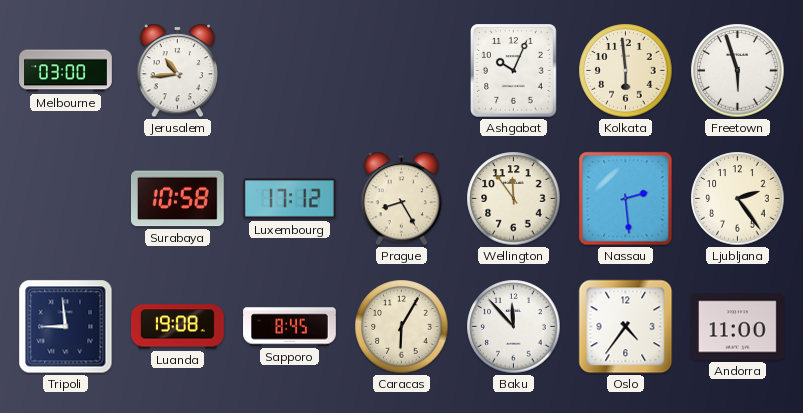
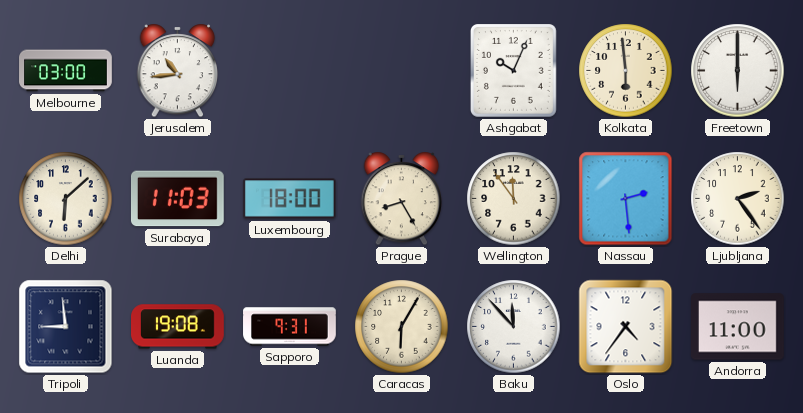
Freetown: 5:57 -> 6:00
Delhi: none -> 6:08
Surabaya: 10:58 -> 11:03
Luxembourg: 17:12 -> 18:00
Sapporo: 8:45 -> 9:31
